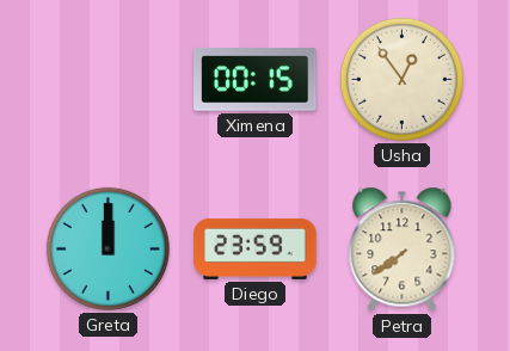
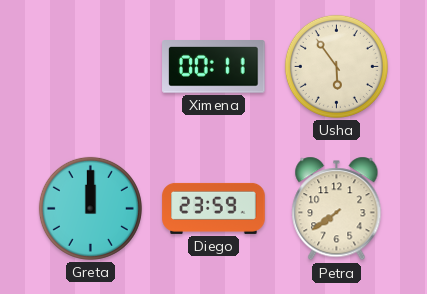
Ximena: 00:15 -> 00:11
Usha: 12:54 -> 5:54
